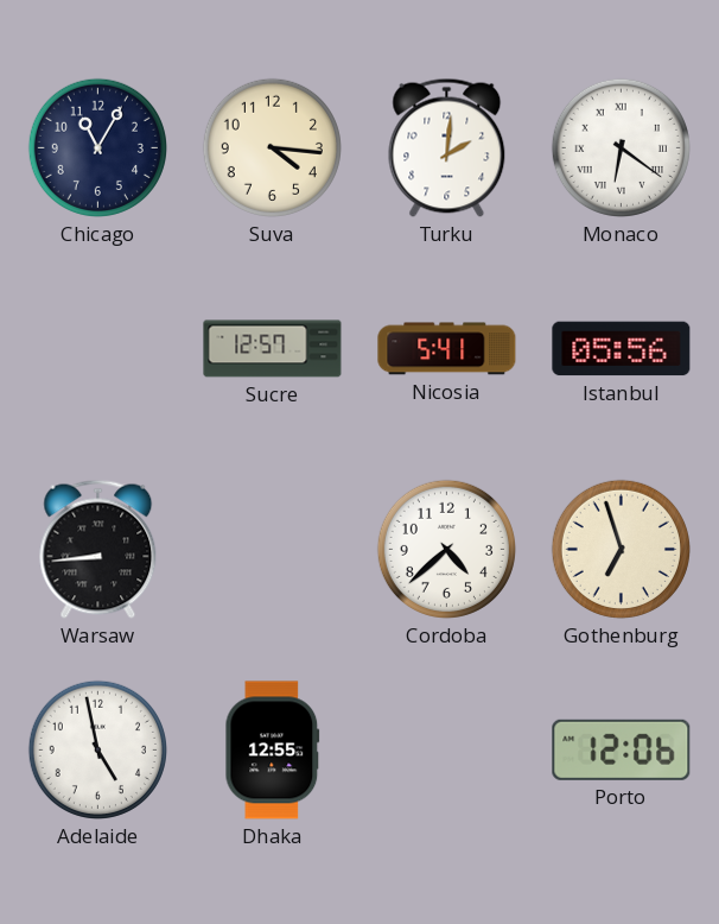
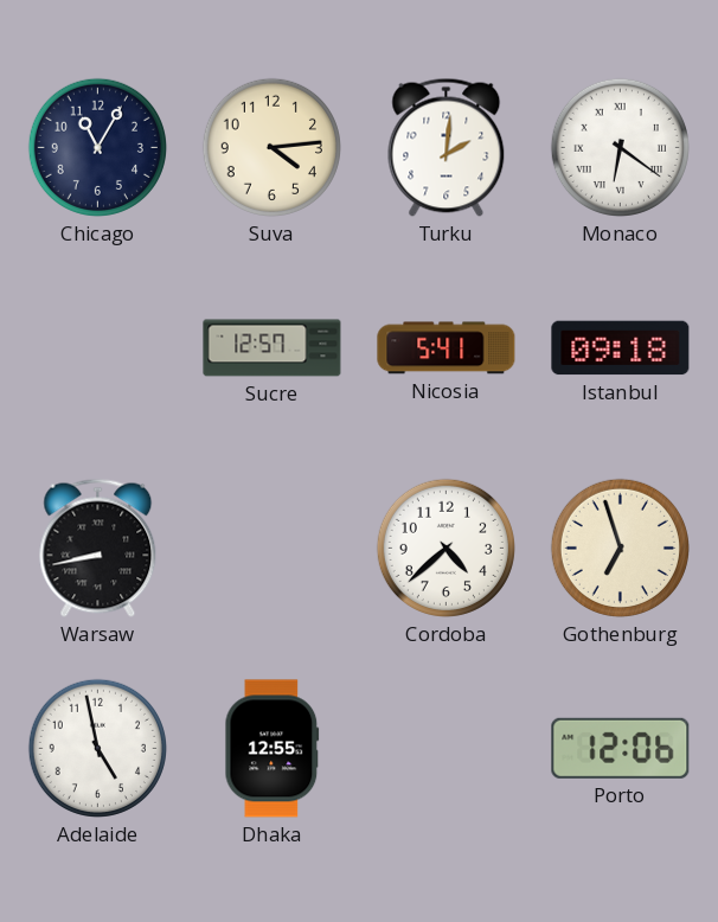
Suva: 4:16 -> 4:14
Istanbul: 05:56 -> 09:18
Warsaw: 8:44 -> 8:43
